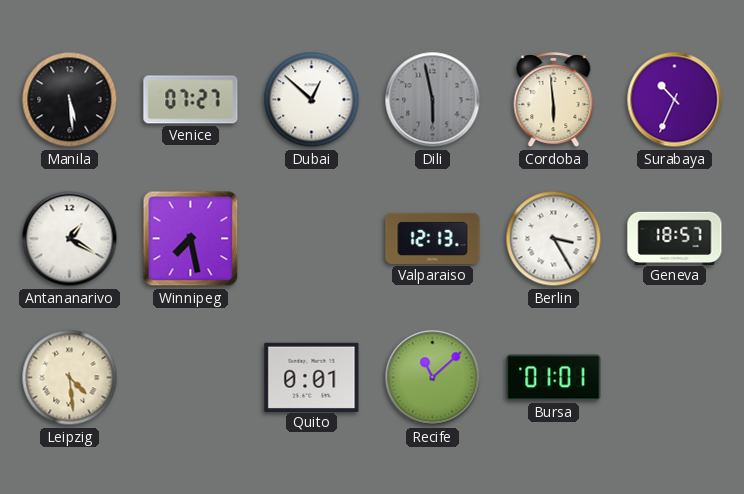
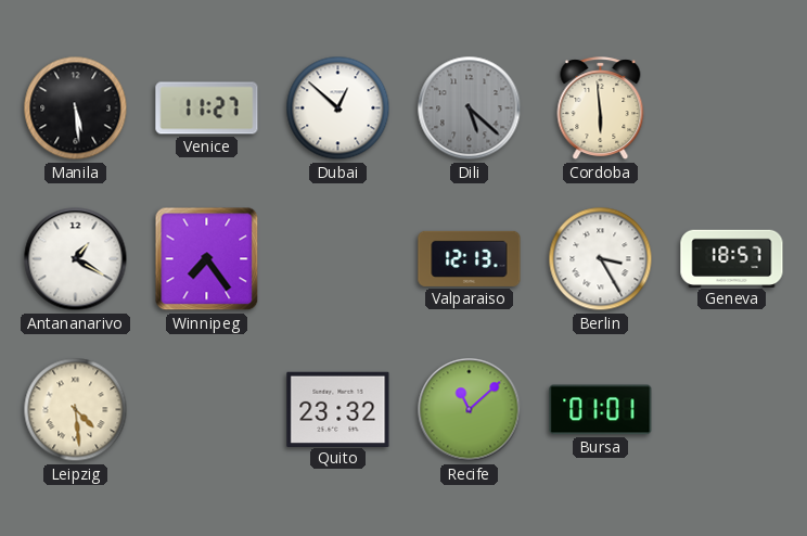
Venice: 07:27 -> 11:27
Dili: 5:58 -> 5:22
Surabaya: 10:34 -> none
Winnipeg: 7:28 -> 7:24
Quito: 0:01 -> 23:32
